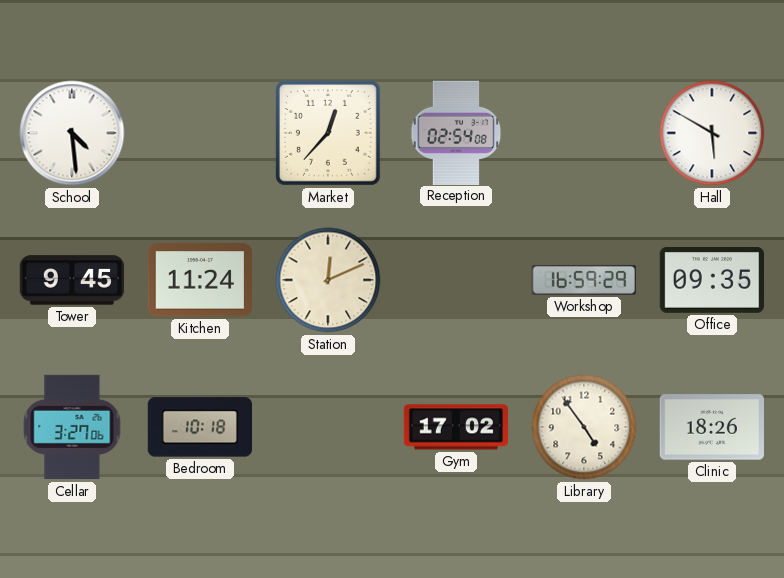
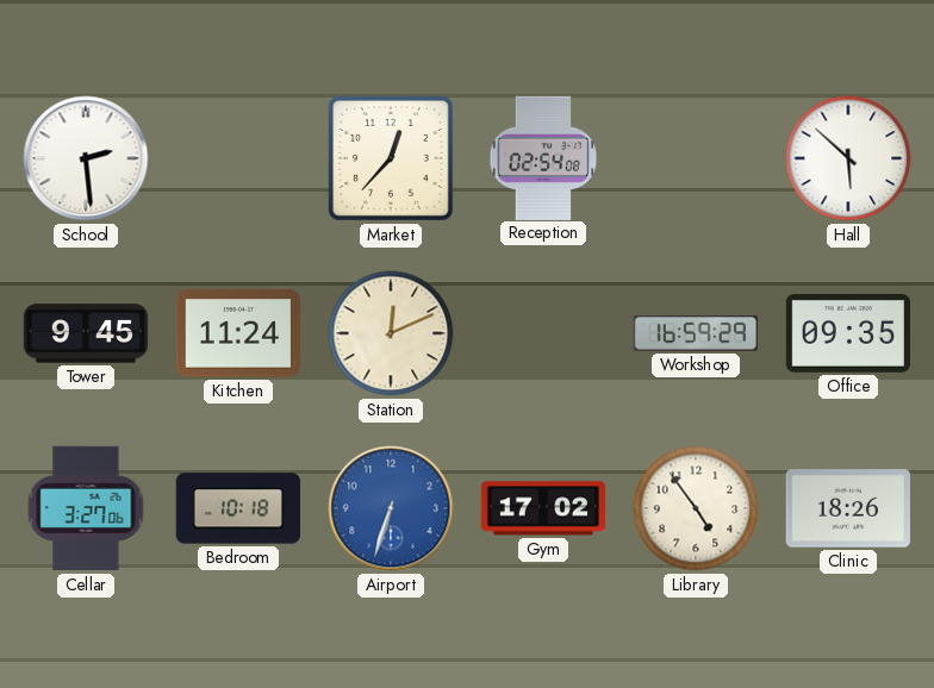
School: 4:29 -> 2:29
Hall: 5:50 -> 5:52
Airport: none -> 6:33
